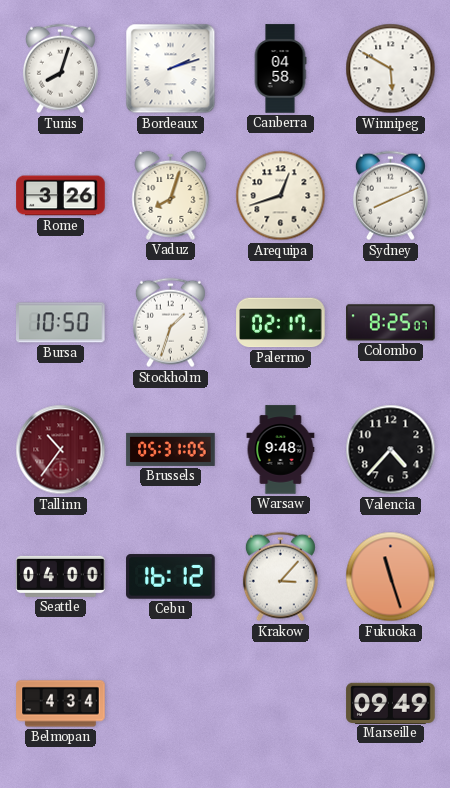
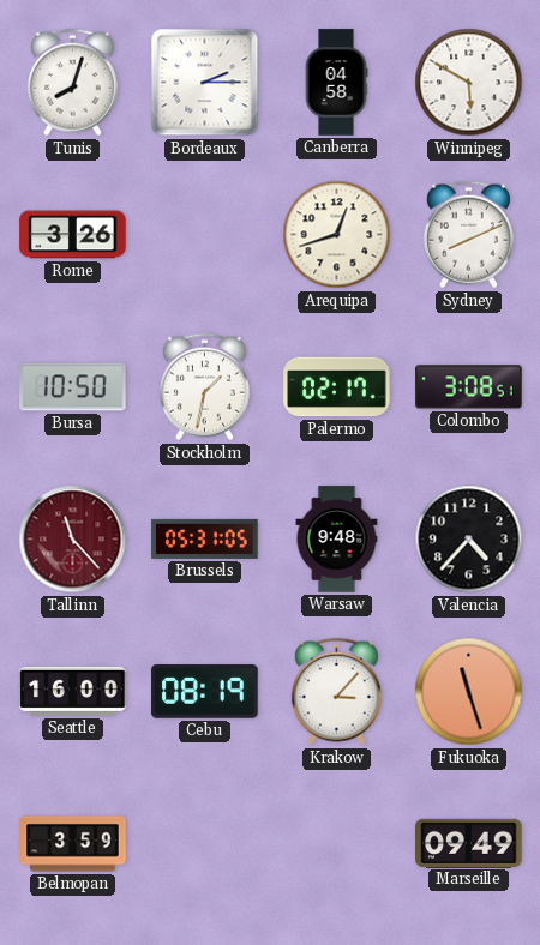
Bordeaux: 2:12 -> 2:15
Vaduz: 8:03 -> none
Stockholm: 1:33 -> 1:32
Colombo: 8:25 -> 3:08
Tallinn: 10:36 -> 11:23
Seattle: 04:00 -> 16:00
Cebu: 16:12 -> 08:19
Belmopan: 4:34 -> 3:59
